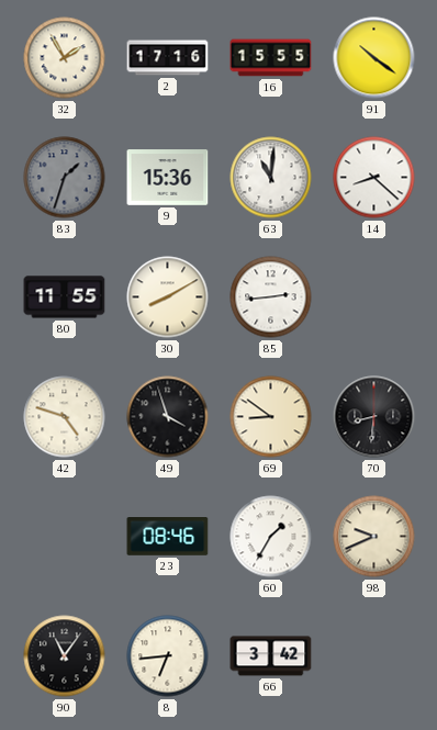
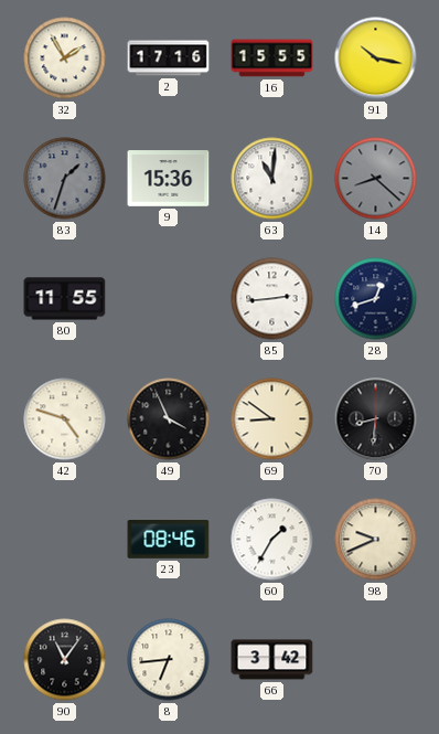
91: 10:21 -> 10:17
14 dial: white -> grey
30: 8:10 -> none
28: none -> 12:42
49: 3:57 -> 3:56
